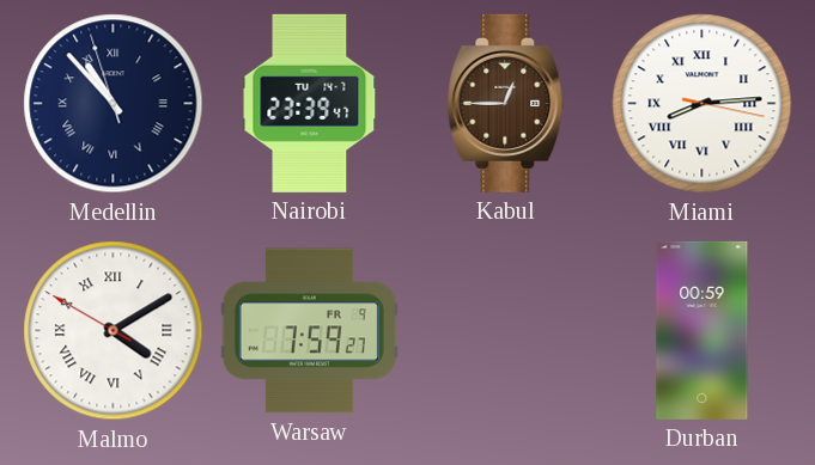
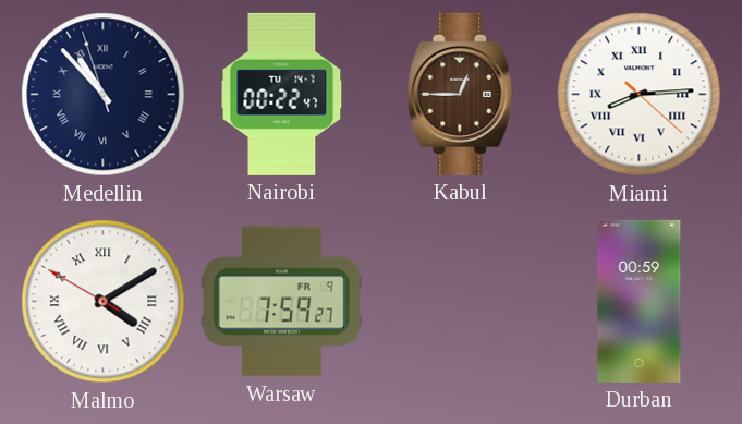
Nairobi: 23:39 -> 00:22
Miami: 8:14:17 -> 8:14:22
